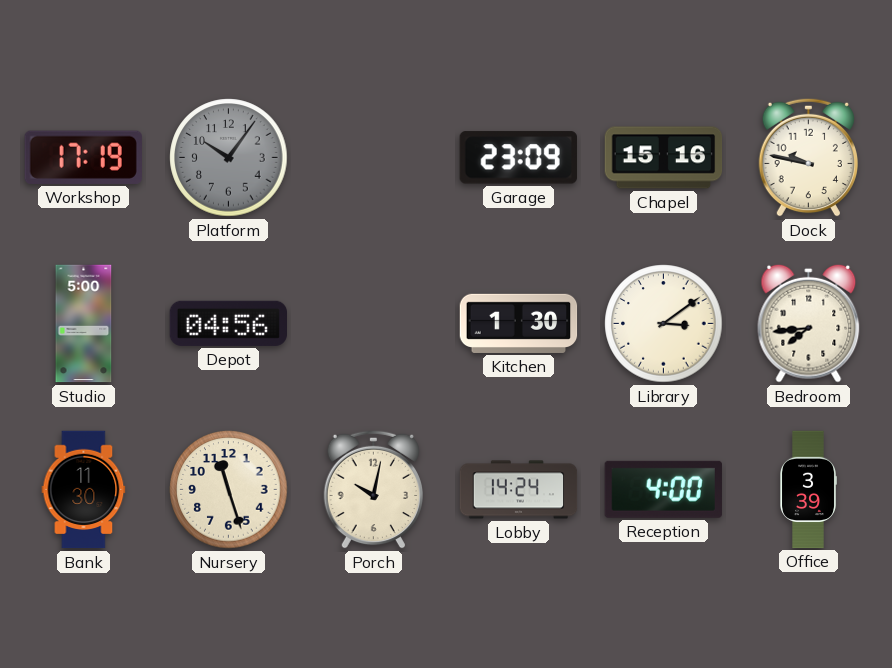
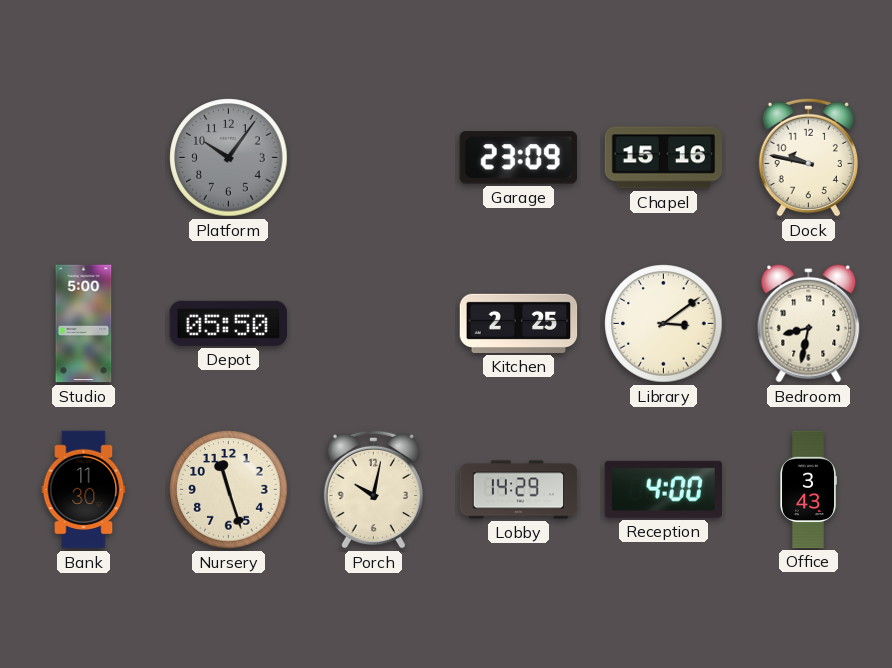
Workshop: 17:19 -> none
Depot: 04:56 -> 05:50
Kitchen: 1:30 -> 2:25
Bedroom: 7:44 -> 8:32
Lobby: 14:24 -> 14:29
Office: 3:39 -> 3:43
